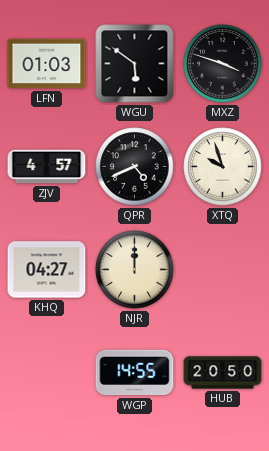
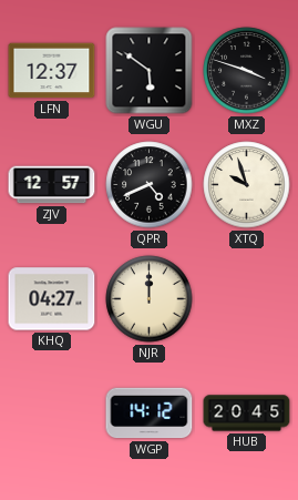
LFN: 01:03 -> 12:37
ZJV: 4:57 -> 12:57
WGP: 14:55 -> 14:12
HUB: 20:50 -> 20:45
